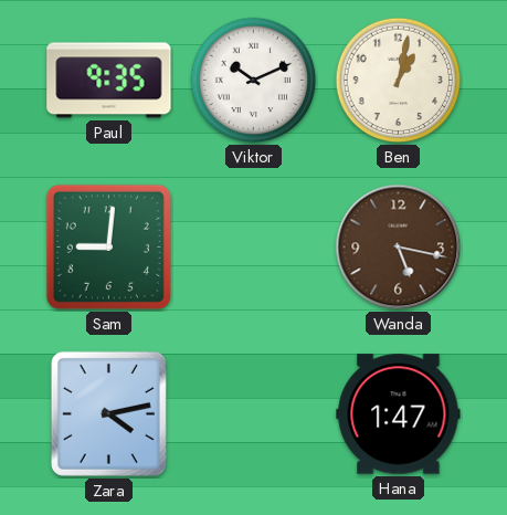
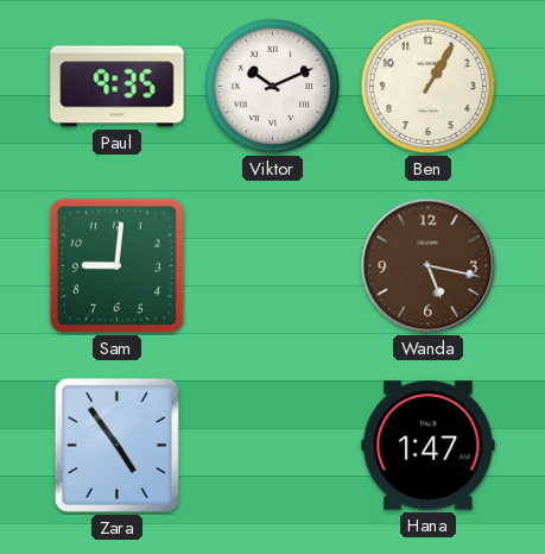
Ben: 1:02 -> 1:05
Zara: 4:13 -> 4:54
